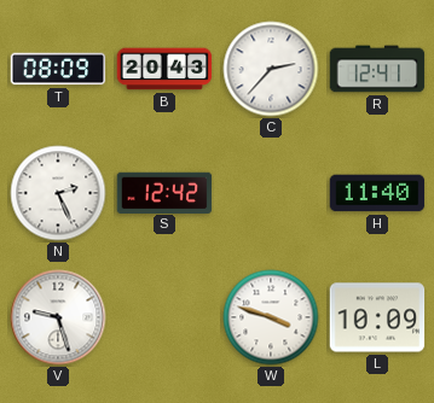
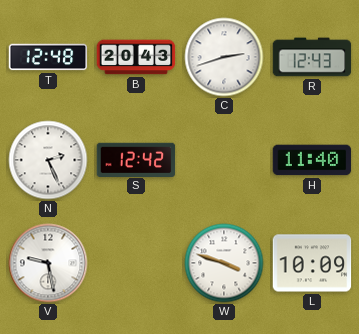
T: 08:09 -> 12:48
C: 2:37 -> 2:42
R: 12:41 -> 12:43
V: 9:27 -> 9:28
